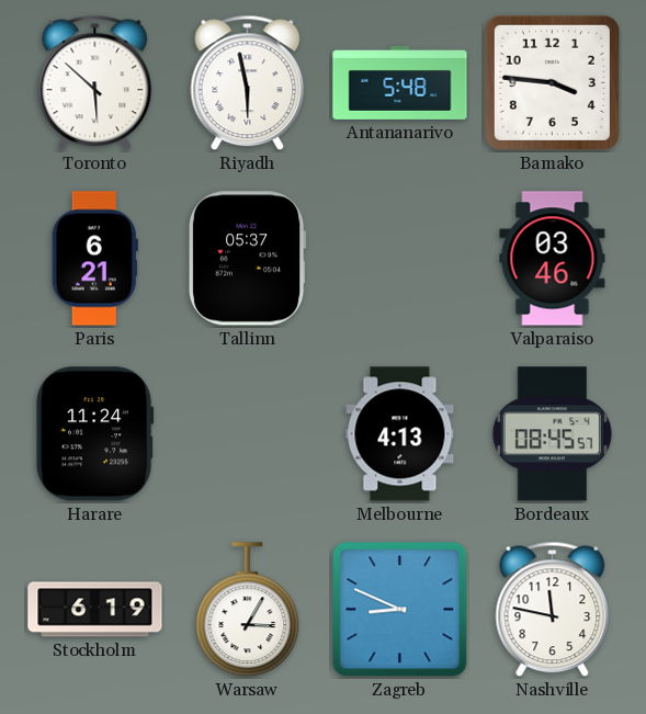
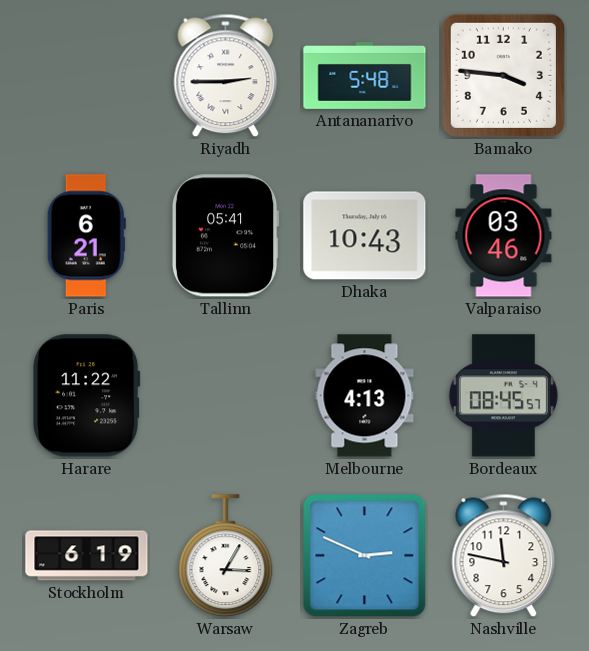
Toronto: 5:52 -> none
Riyadh: 5:58 -> 2:45
Tallinn: 05:37 -> 05:41
Dhaka: none -> 10:43
Harare: 11:24 -> 11:22
Zagreb: 8:49 -> 2:49
